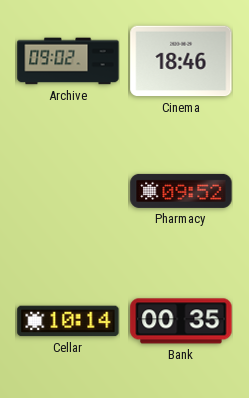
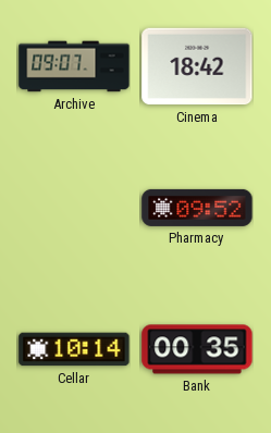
Archive: 09:02 -> 09:07
Cinema: 18:46 -> 18:42
